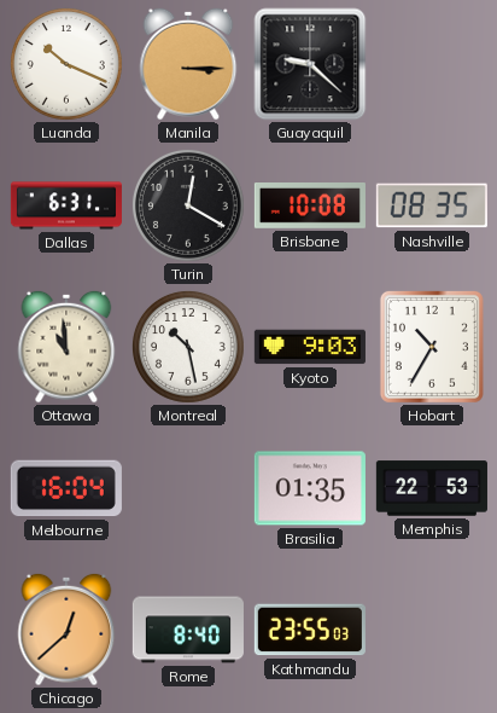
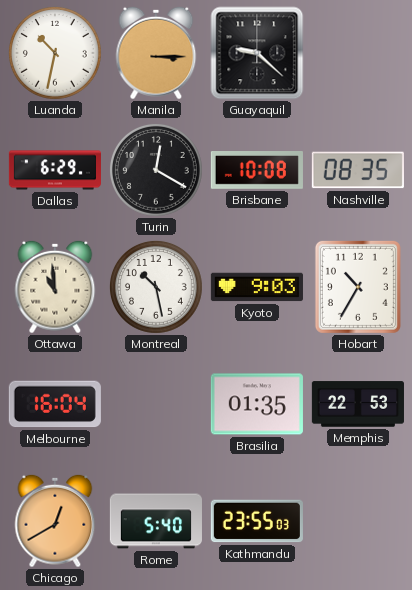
Luanda: 10:19 -> 10:32
Dallas: 6:31 -> 6:29
Chicago: 12:38 -> 12:40
Rome: 8:40 -> 5:40
